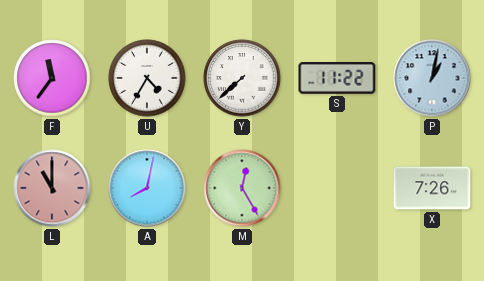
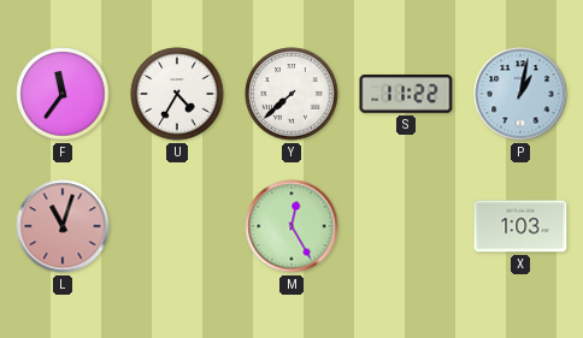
L: 11:00 -> 11:03
A: 8:02 -> none
X: 7:26 -> 1:03
